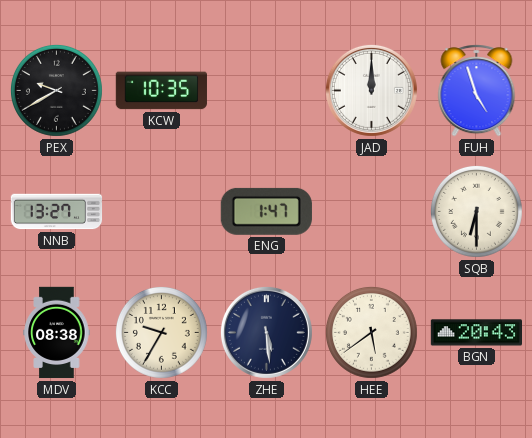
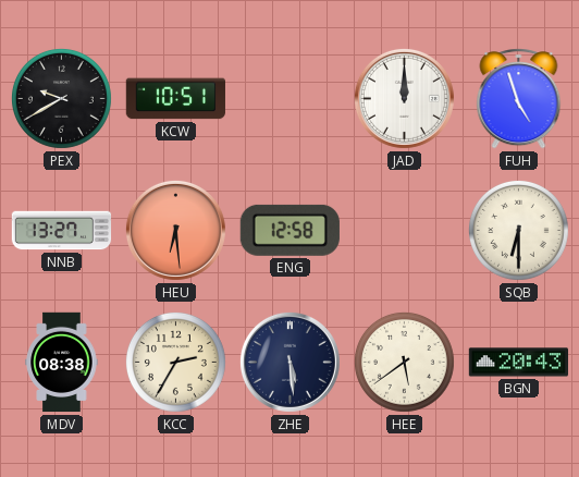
KCW: 10:35 -> 10:51
HEU: none -> 6:29
ENG: 1:47 -> 12:58
KCC: 9:35 -> 2:35
